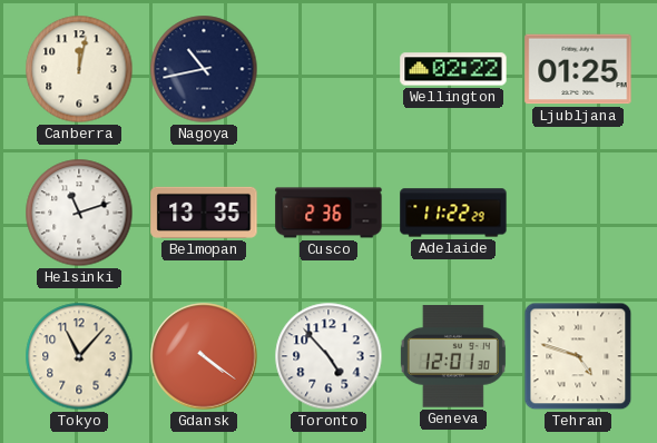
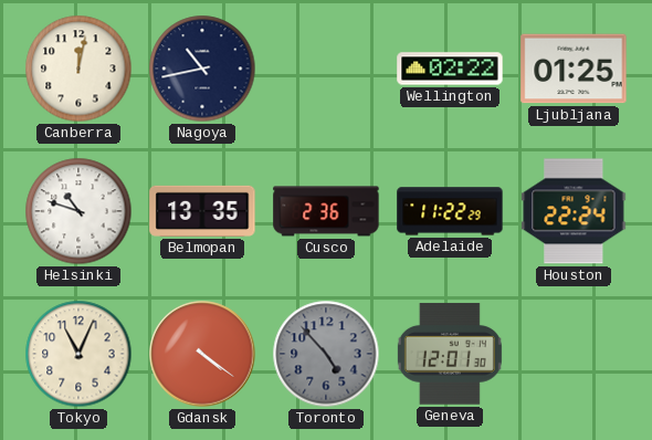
Helsinki: 11:12 -> 10:48
Houston: none -> 22:24
Tokyo: 11:07 -> 11:04
Toronto dial: white -> grey
Tehran: 4:48 -> none
